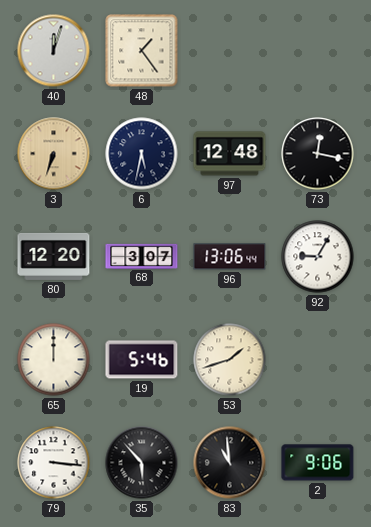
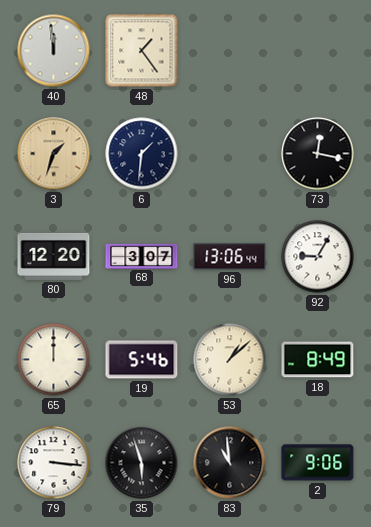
40: 12:03 -> 11:59
3: 6:33 -> 1:33
6: 5:32 -> 1:31
97: 12:48 -> none
53: 1:42 -> 1:08
18: none -> 8:49
35: 5:53 -> 5:57
